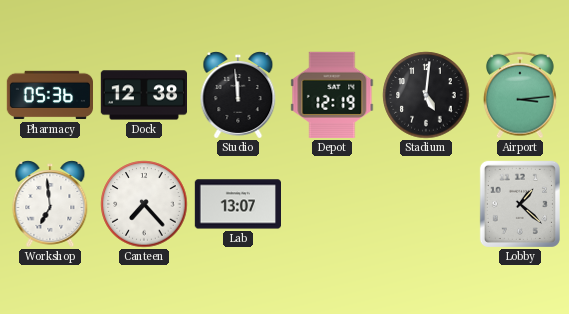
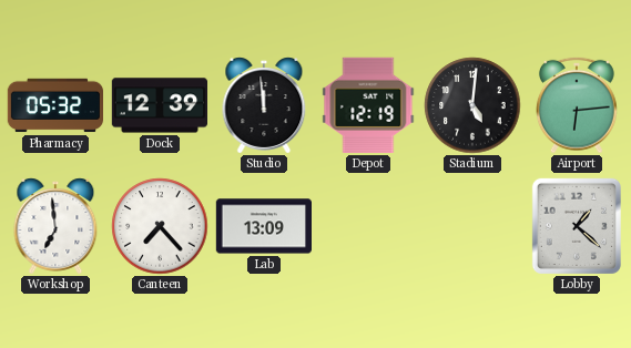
Pharmacy: 05:36 -> 05:32
Dock: 12:38 -> 12:39
Airport: 3:14 -> 6:14
Lab: 13:07 -> 13:09
